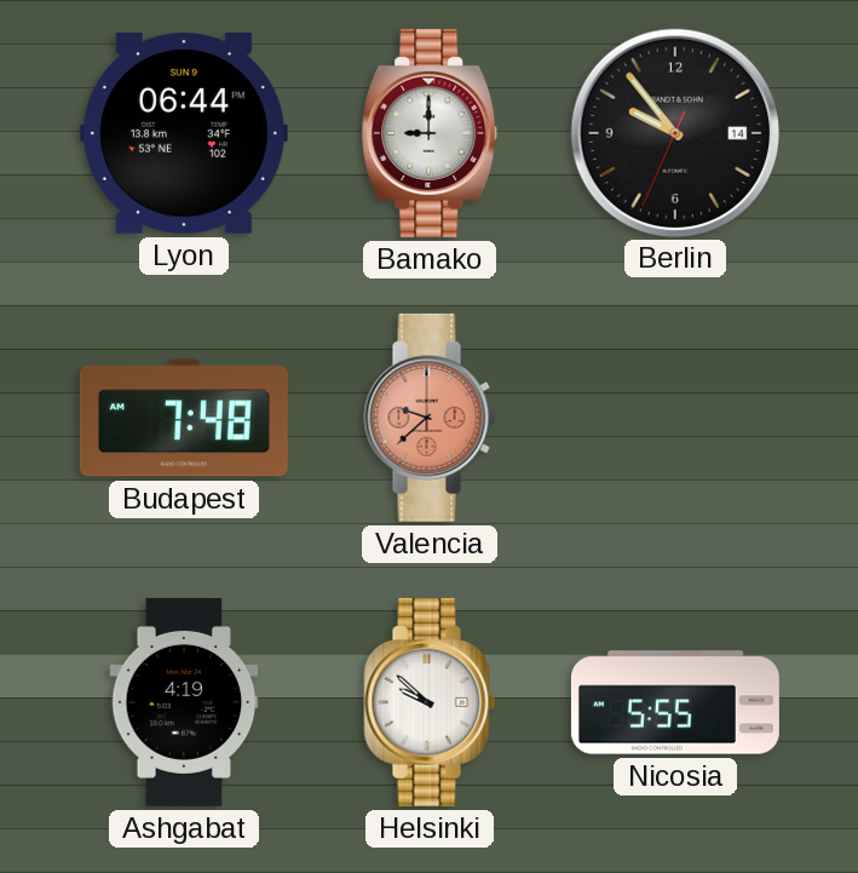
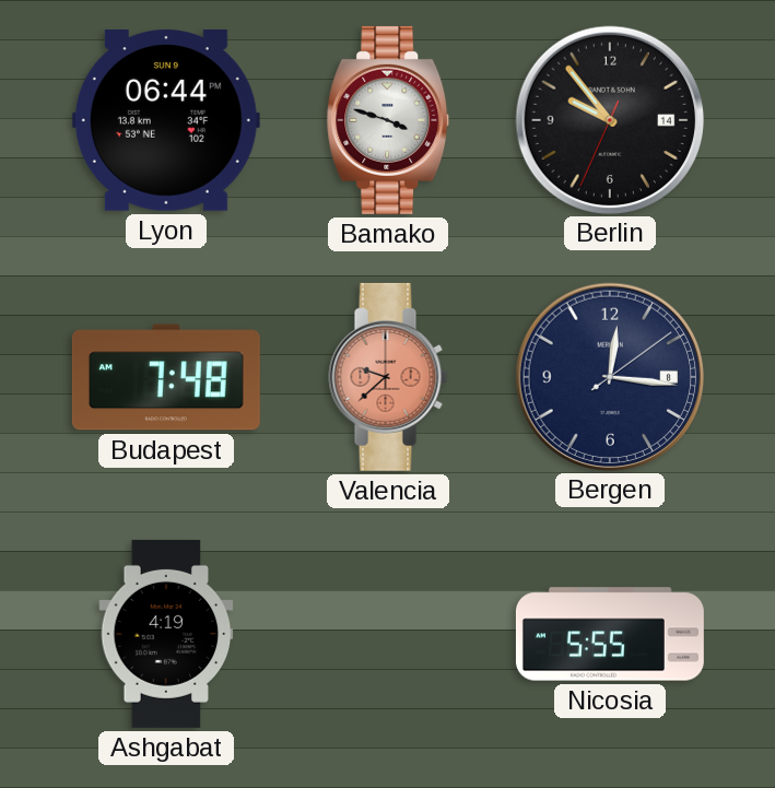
Bamako: 9:00 -> 3:48
Bergen: none -> 12:16
Helsinki: 9:52 -> none
